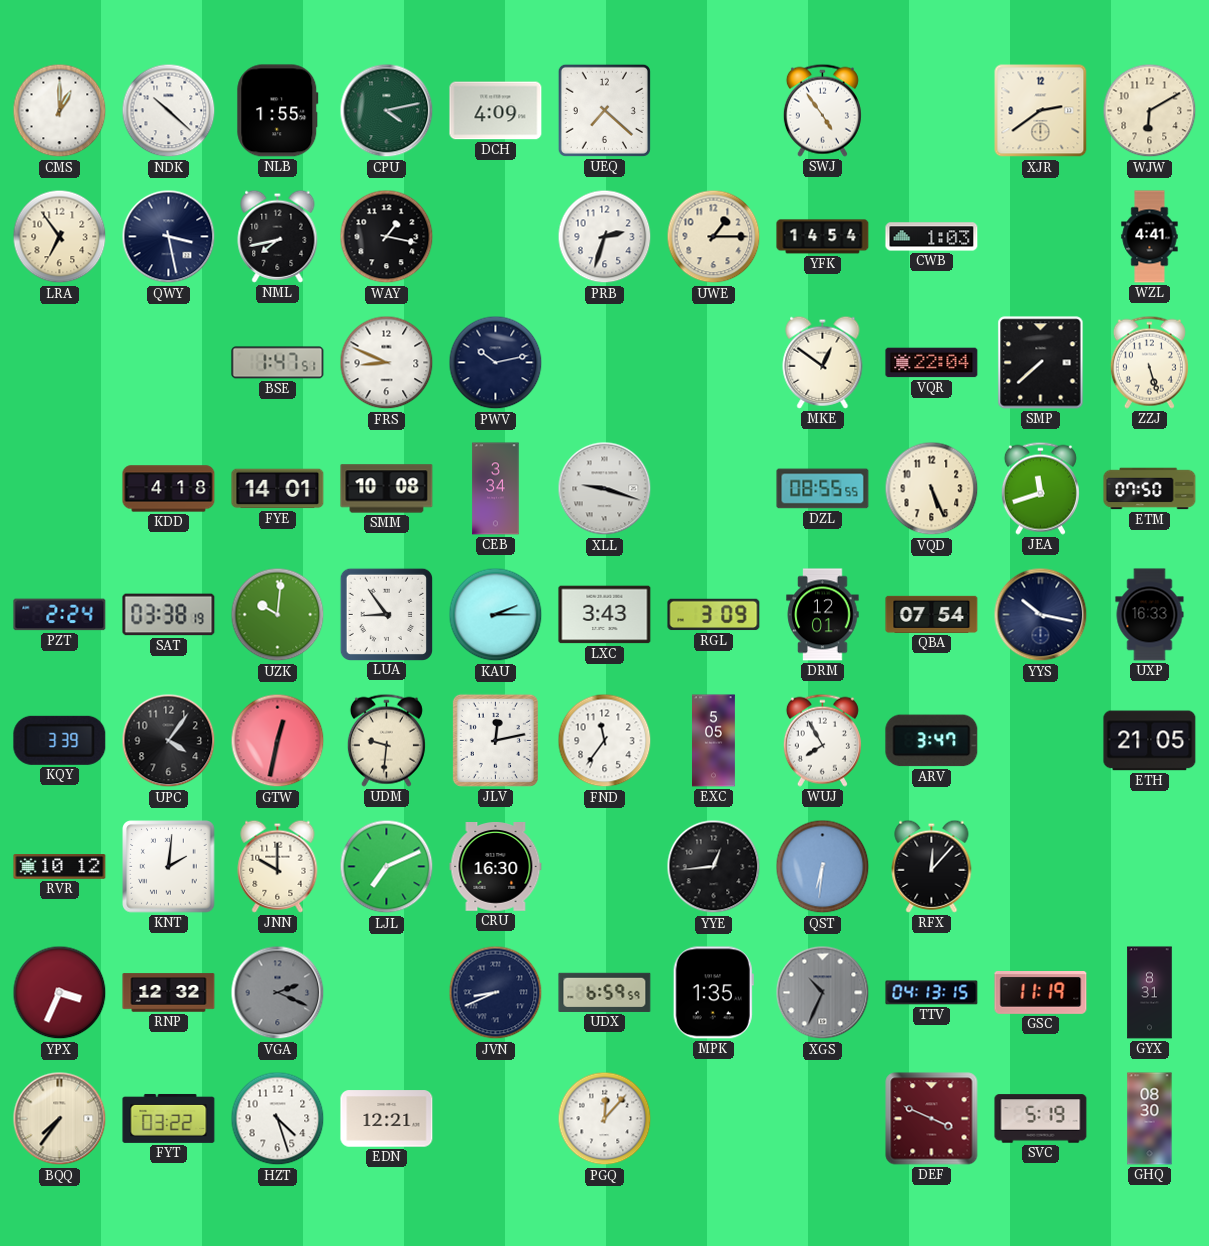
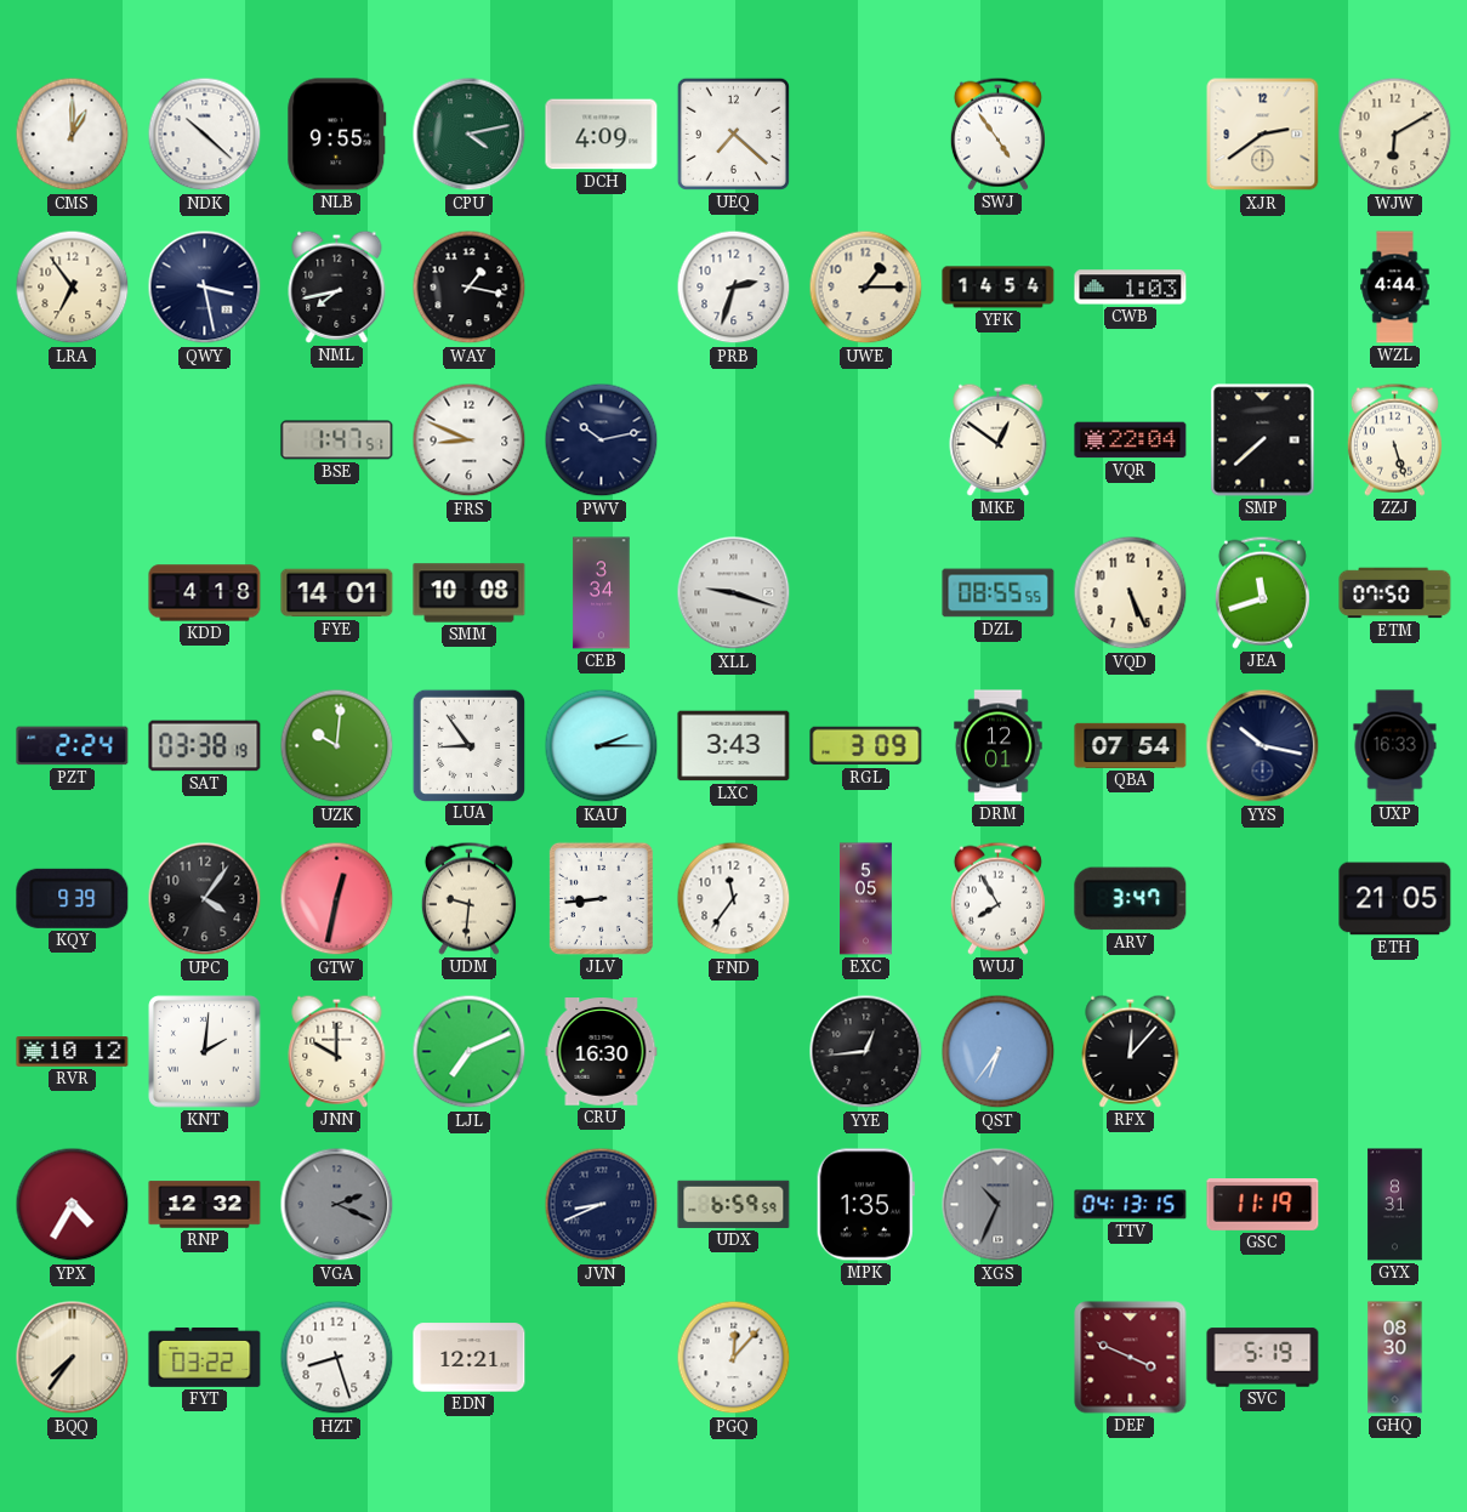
NLB: 1:55 -> 9:55
WZL: 4:41 -> 4:44
KQY: 3:39 -> 9:39
JLV: 12:13 -> 8:44
QST: 6:31 -> 6:36
YPX: 3:34 -> 4:35
HZT: 4:27 -> 8:27
